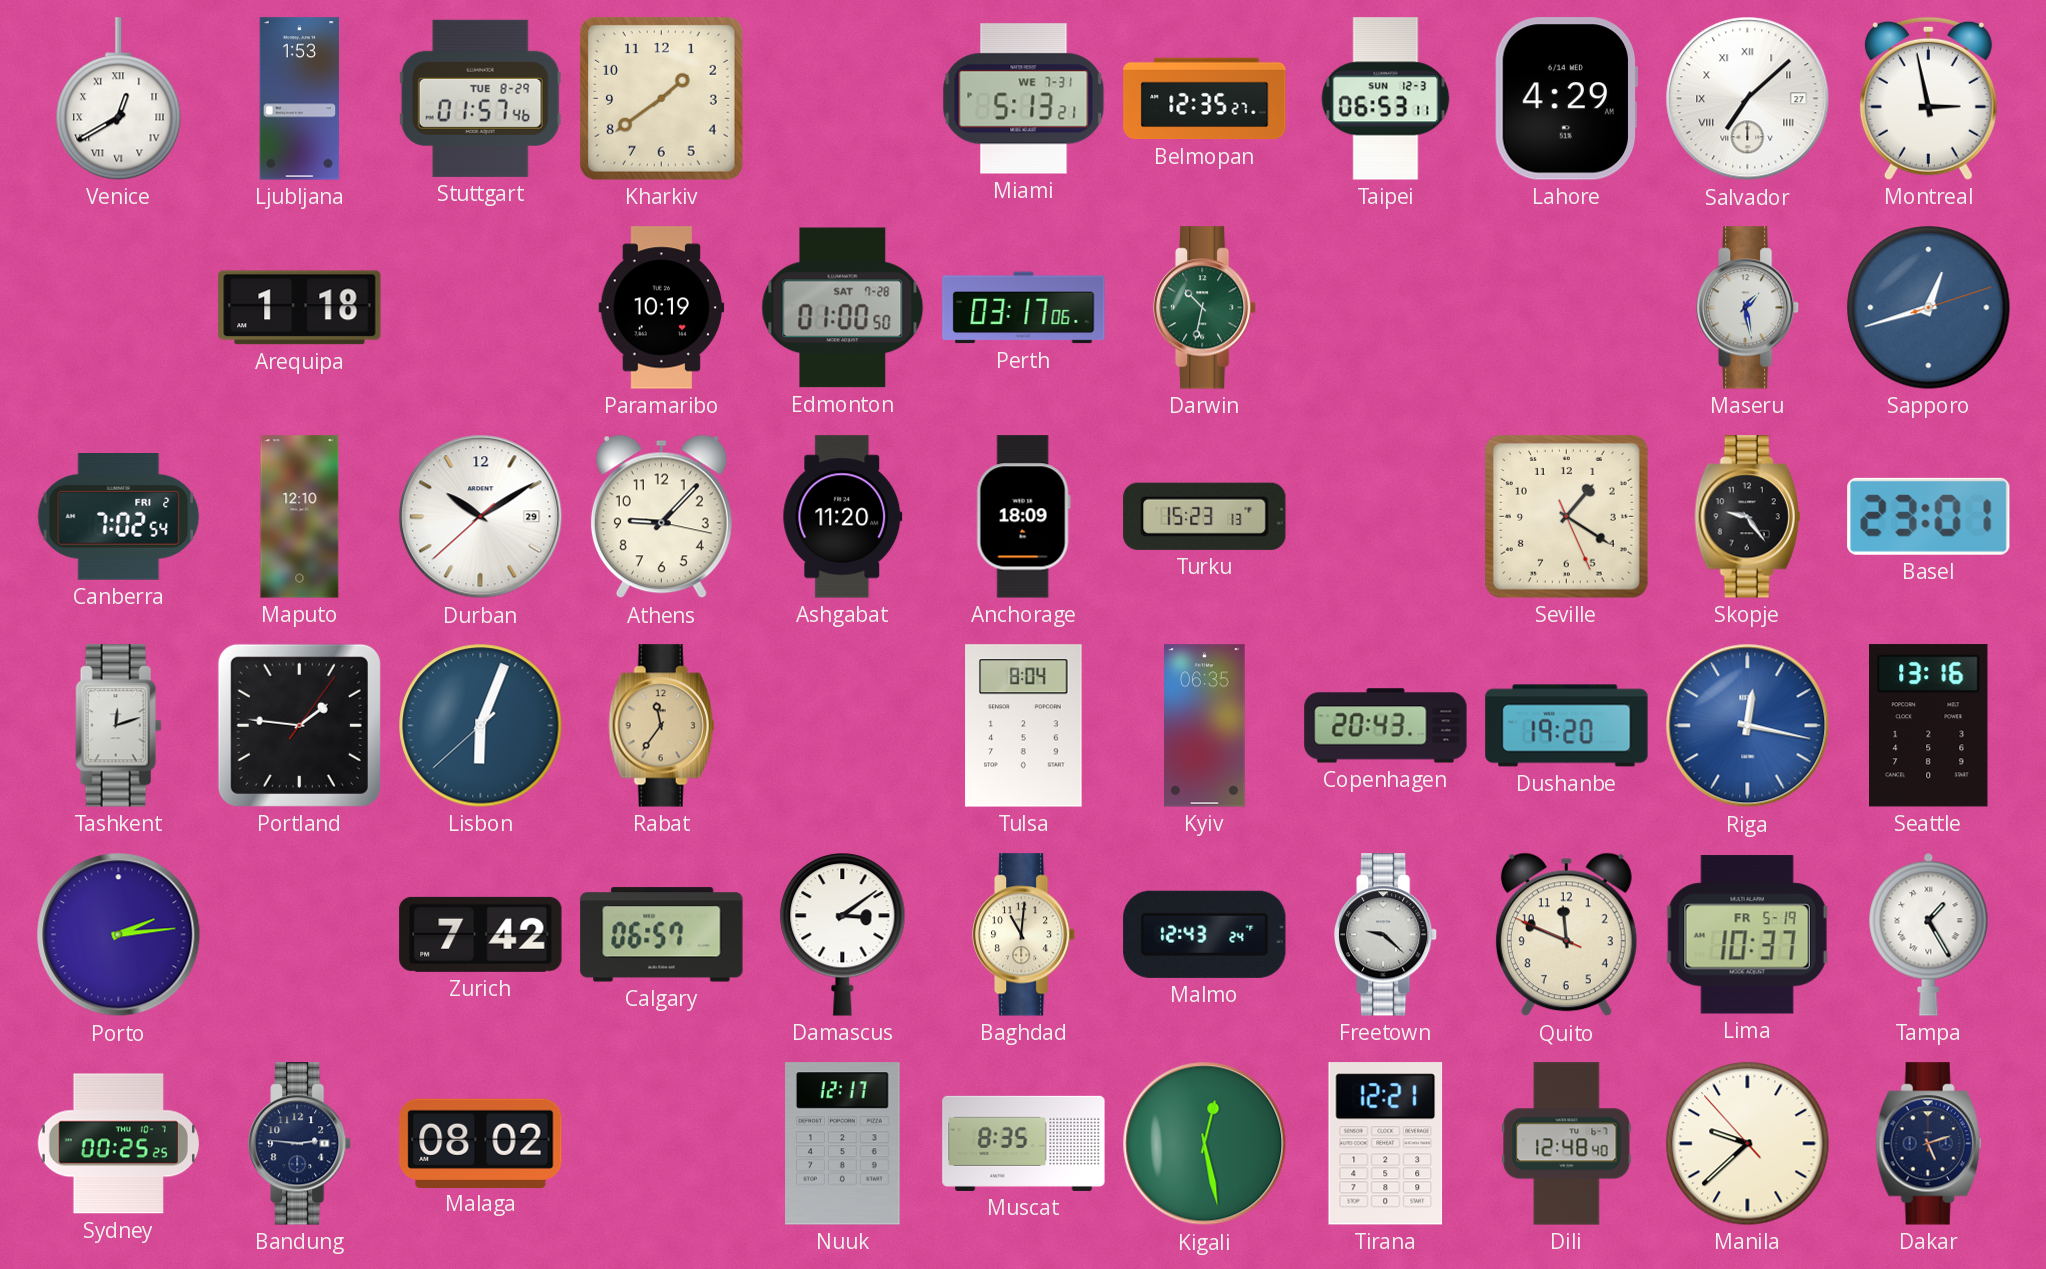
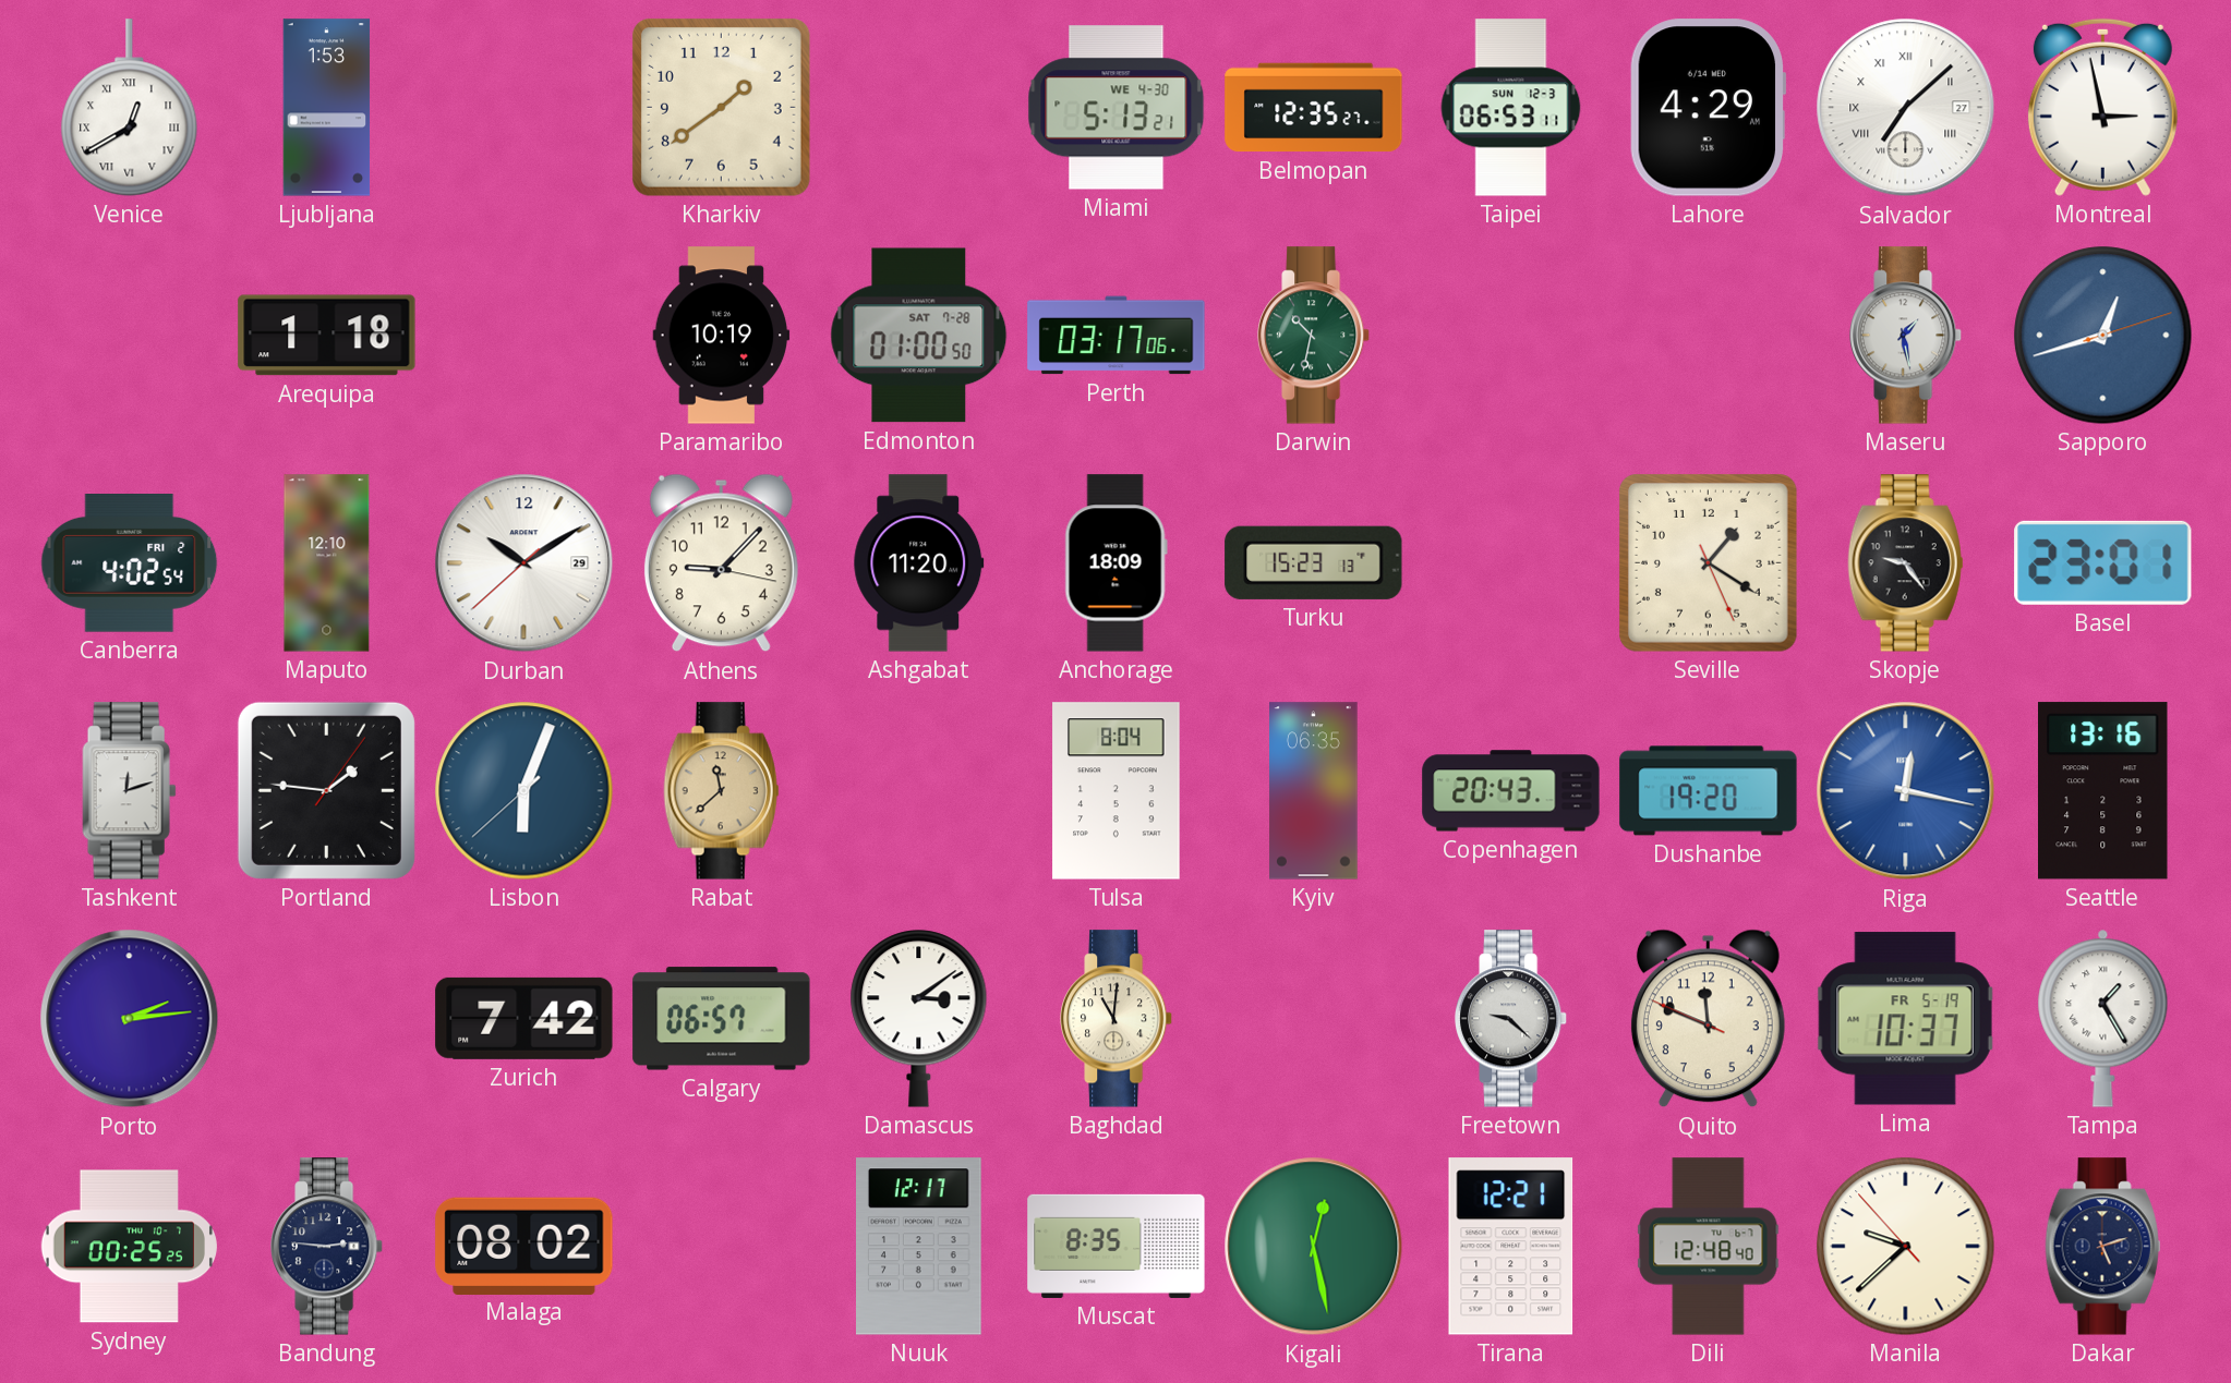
Stuttgart: 01:57 -> none
Miami date: WE 7-31 -> WE 4-30
Canberra: 7:02 -> 4:02
Rabat: 11:36 -> 11:38
Malmo: 12:43 -> none
